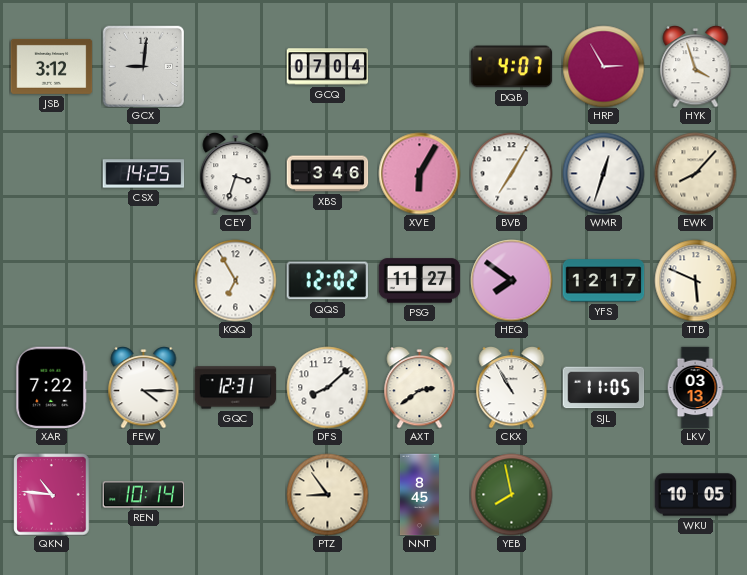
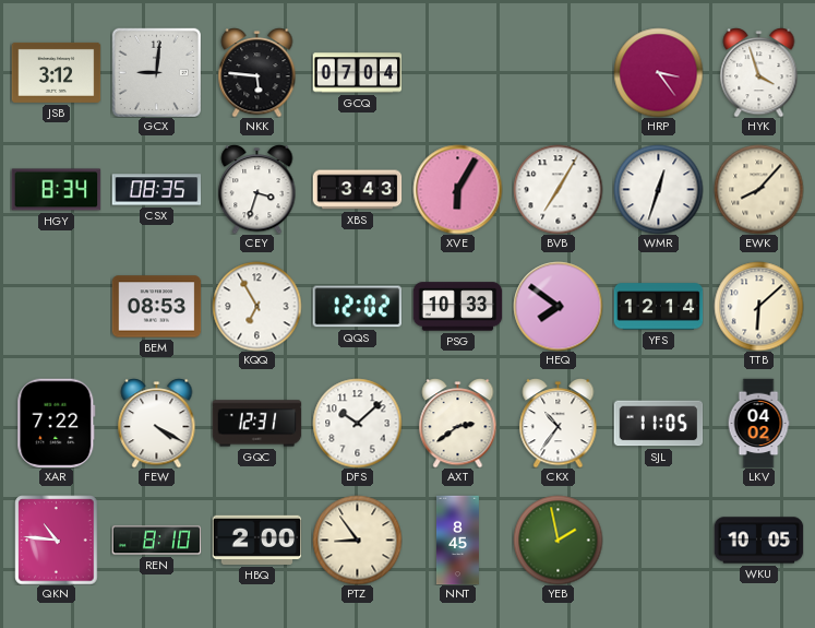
NKK: none -> 5:46
DQB: 4:07 -> none
HRP: 2:55 -> 3:24
HGY: none -> 8:34
CSX: 14:25 -> 08:35
XBS: 3:46 -> 3:43
BEM: none -> 08:53
PSG: 11:27 -> 10:33
YFS: 12:17 -> 12:14
TTB: 5:49 -> 6:08
FEW: 4:15 -> 4:20
DFS: 8:08 -> 10:08
CKX: 10:55 -> 10:36
LKV: 03:13 -> 04:02
REN: 10:14 -> 8:10
HBQ: none -> 2:00
YEB: 7:58 -> 1:58
